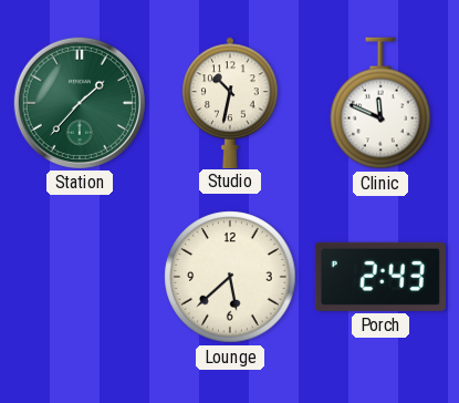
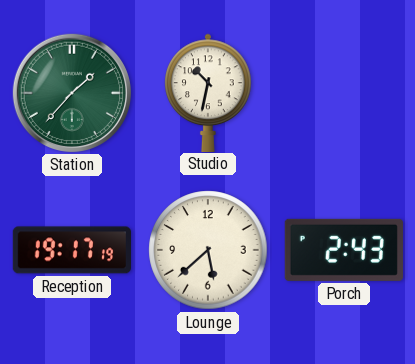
Clinic: 11:49 -> none
Reception: none -> 19:17
